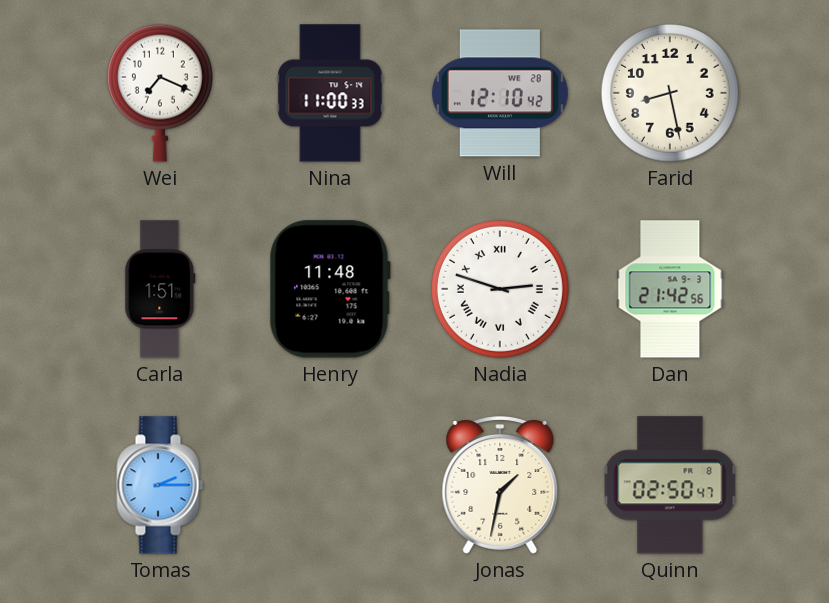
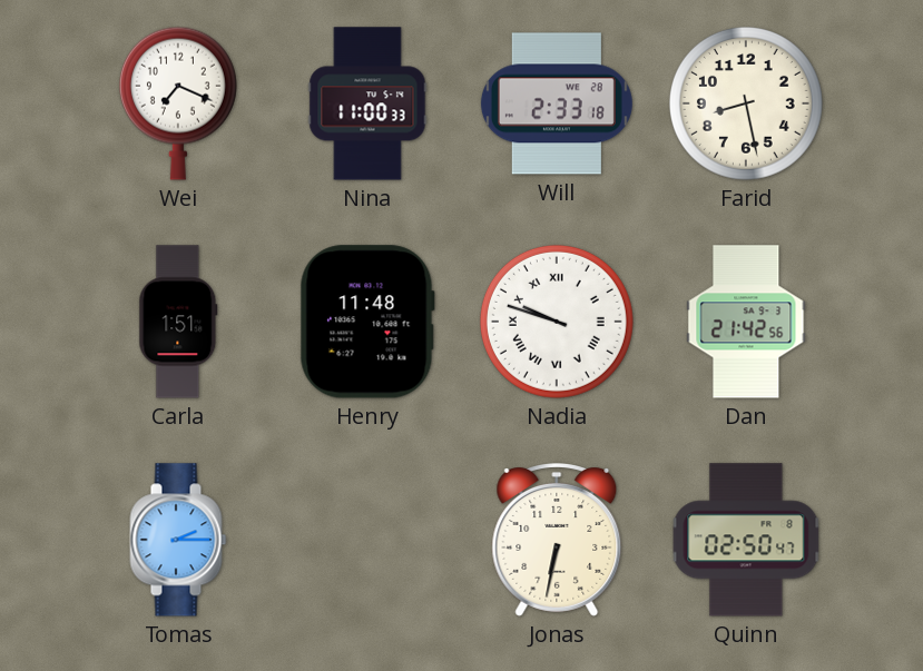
Will: 12:10 -> 2:33
Nadia: 2:48 -> 9:48
Jonas: 1:32 -> 6:32
